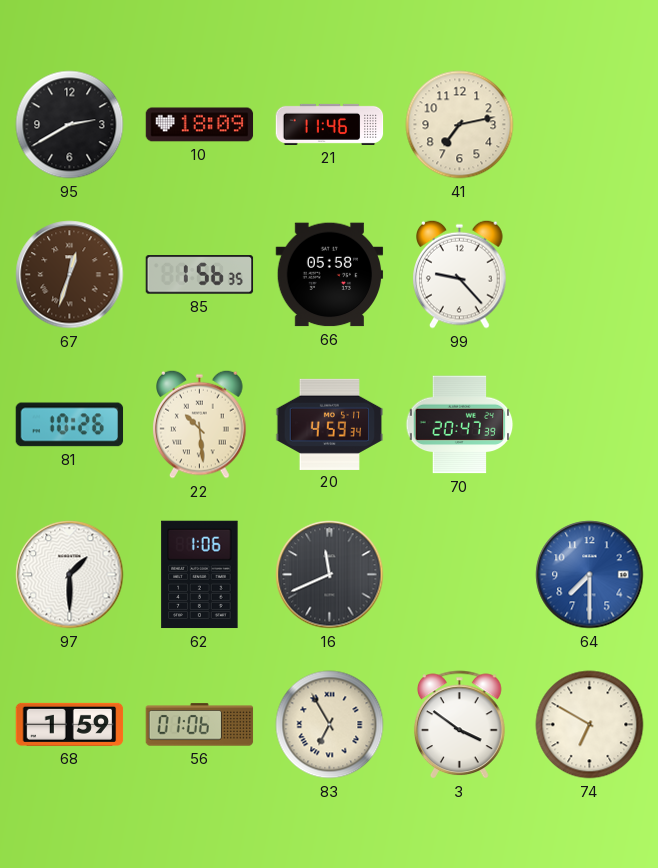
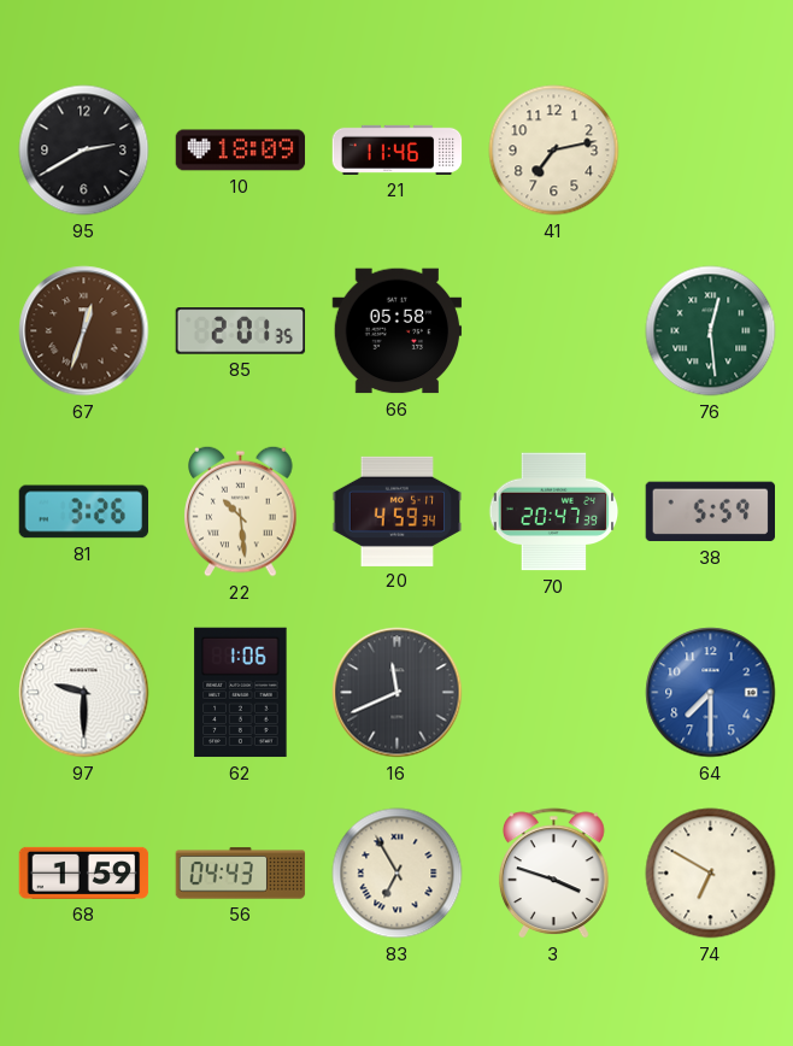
85: 1:56 -> 2:01
99: 9:23 -> none
76: none -> 12:29
81: 10:26 -> 3:26
38: none -> 5:59
97: 1:30 -> 9:30
56: 01:06 -> 04:43
3: 3:51 -> 3:48
